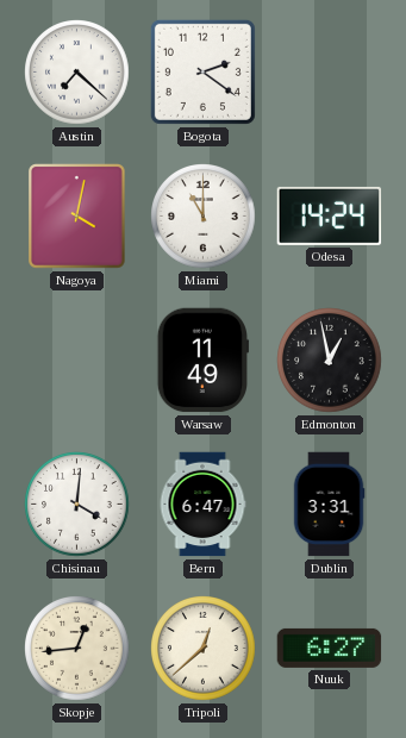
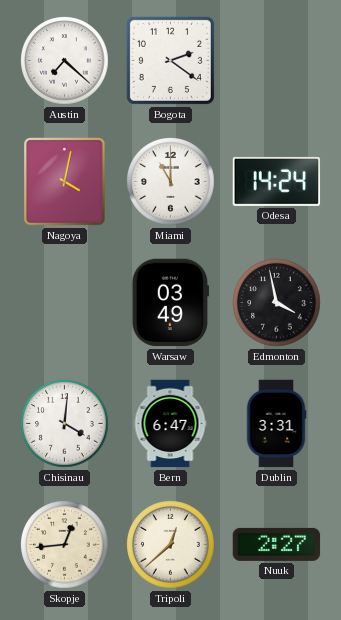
Warsaw: 11:49 -> 03:49
Edmonton: 12:58 -> 3:58
Nuuk: 6:27 -> 2:27
